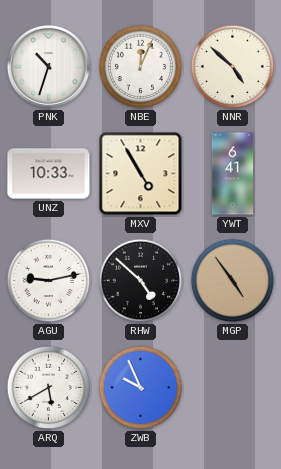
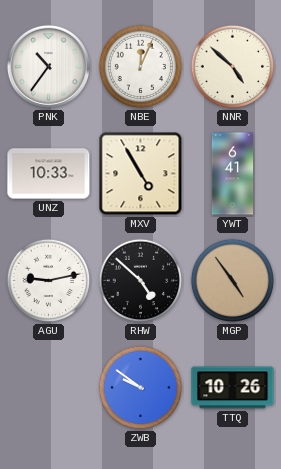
PNK: 10:33 -> 10:36
ARQ: 5:40 -> none
ZWB: 9:56 -> 9:51
TTQ: none -> 10:26
